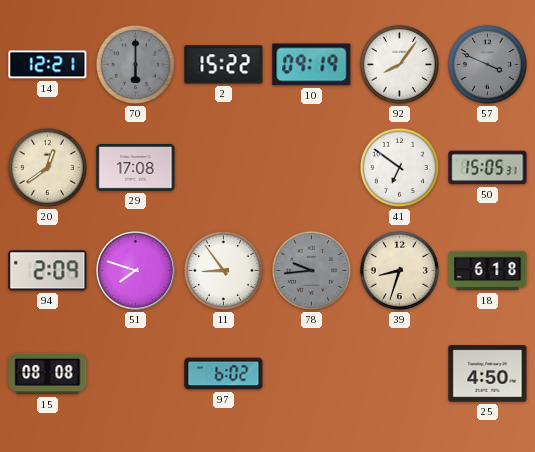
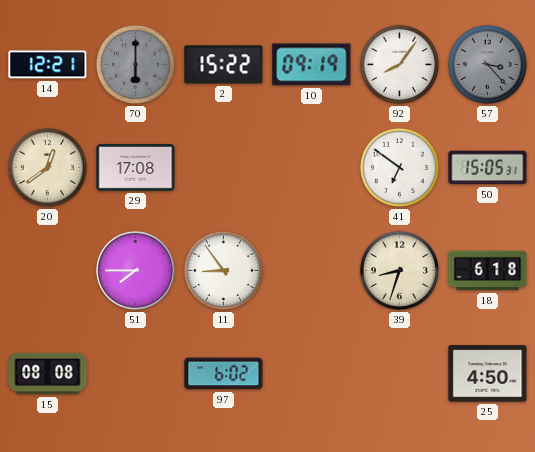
57: 3:49 -> 3:23
94: 2:09 -> none
51: 7:48 -> 7:45
78: 9:44 -> none
